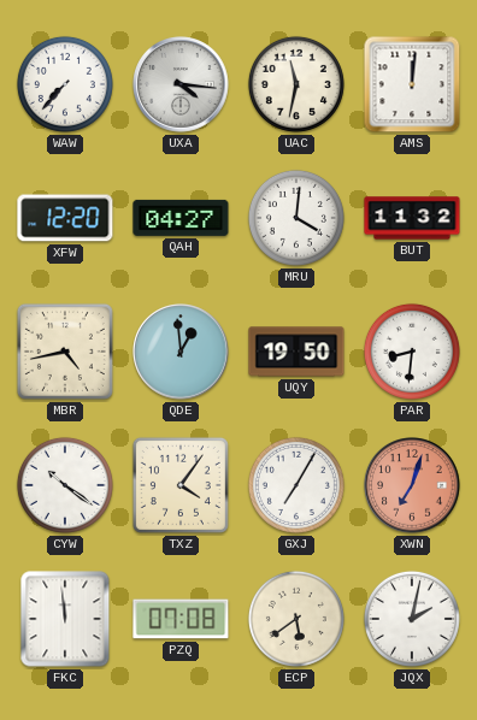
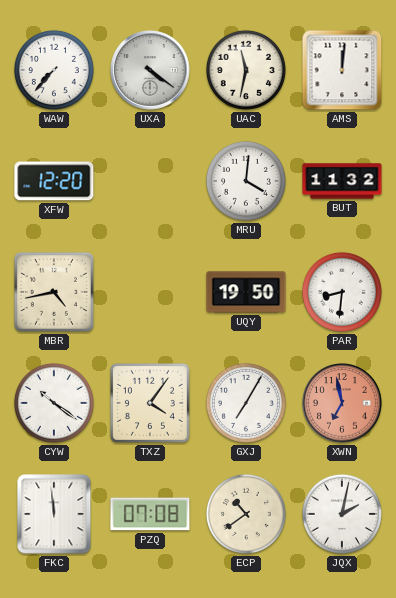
UXA: 4:16 -> 4:21
QAH: 04:27 -> none
QDE: 12:59 -> none
XWN: 7:03 -> 6:58
ECP: 5:39 -> 10:39
